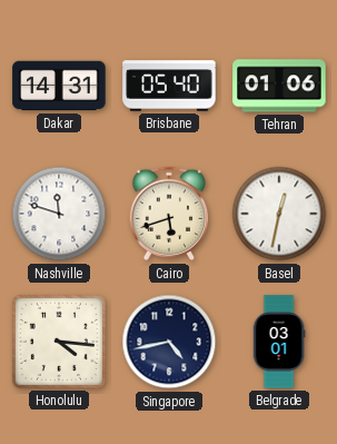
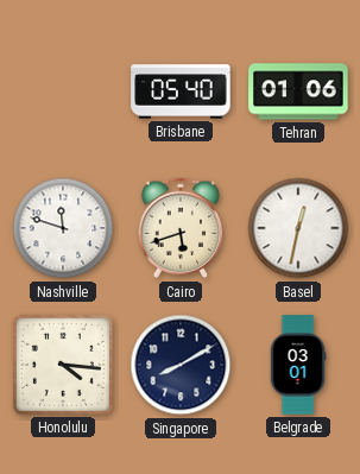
Dakar: 14:31 -> none
Singapore: 4:43 -> 8:10
